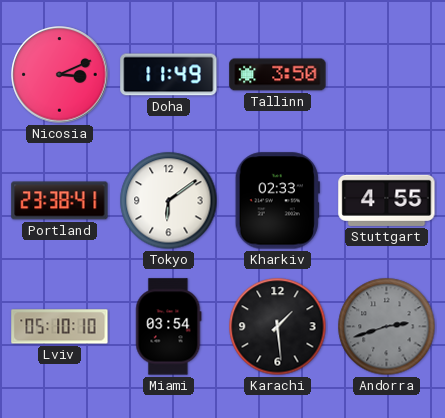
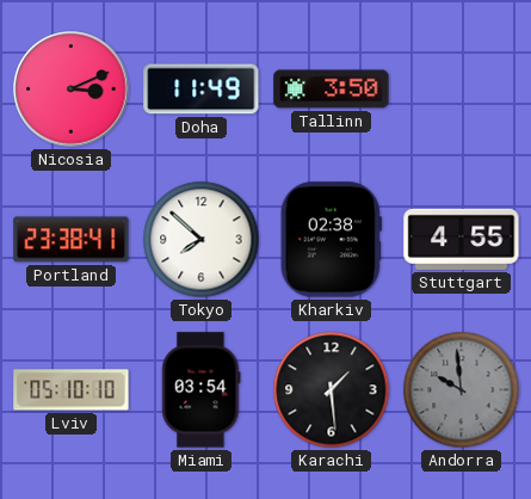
Tokyo: 6:09 -> 7:52
Kharkiv: 02:33 -> 02:38
Andorra: 2:42 -> 9:59
